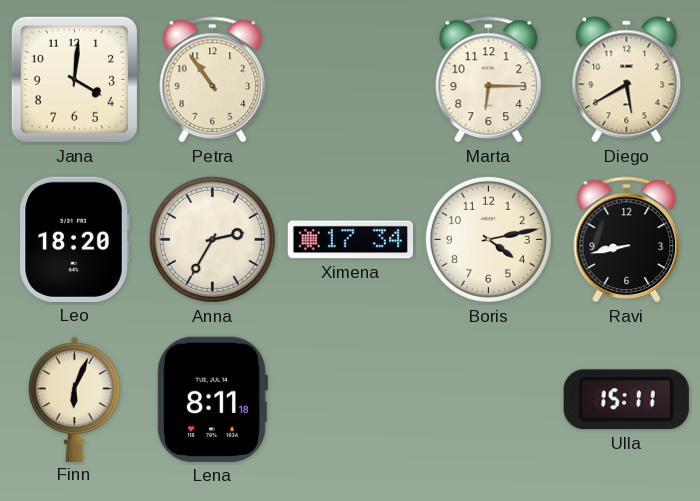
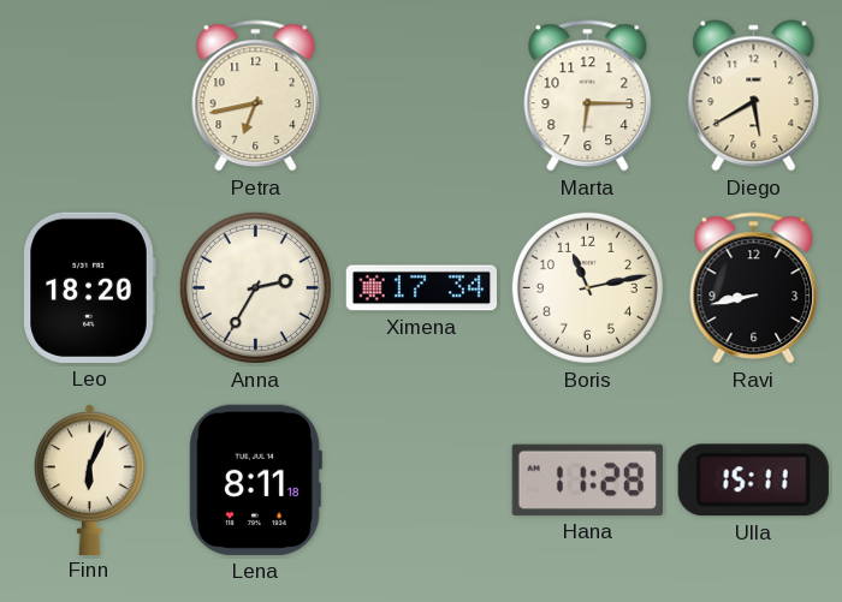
Jana: 4:01 -> none
Petra: 10:54 -> 6:43
Boris: 4:13 -> 11:13
Hana: none -> 11:28
